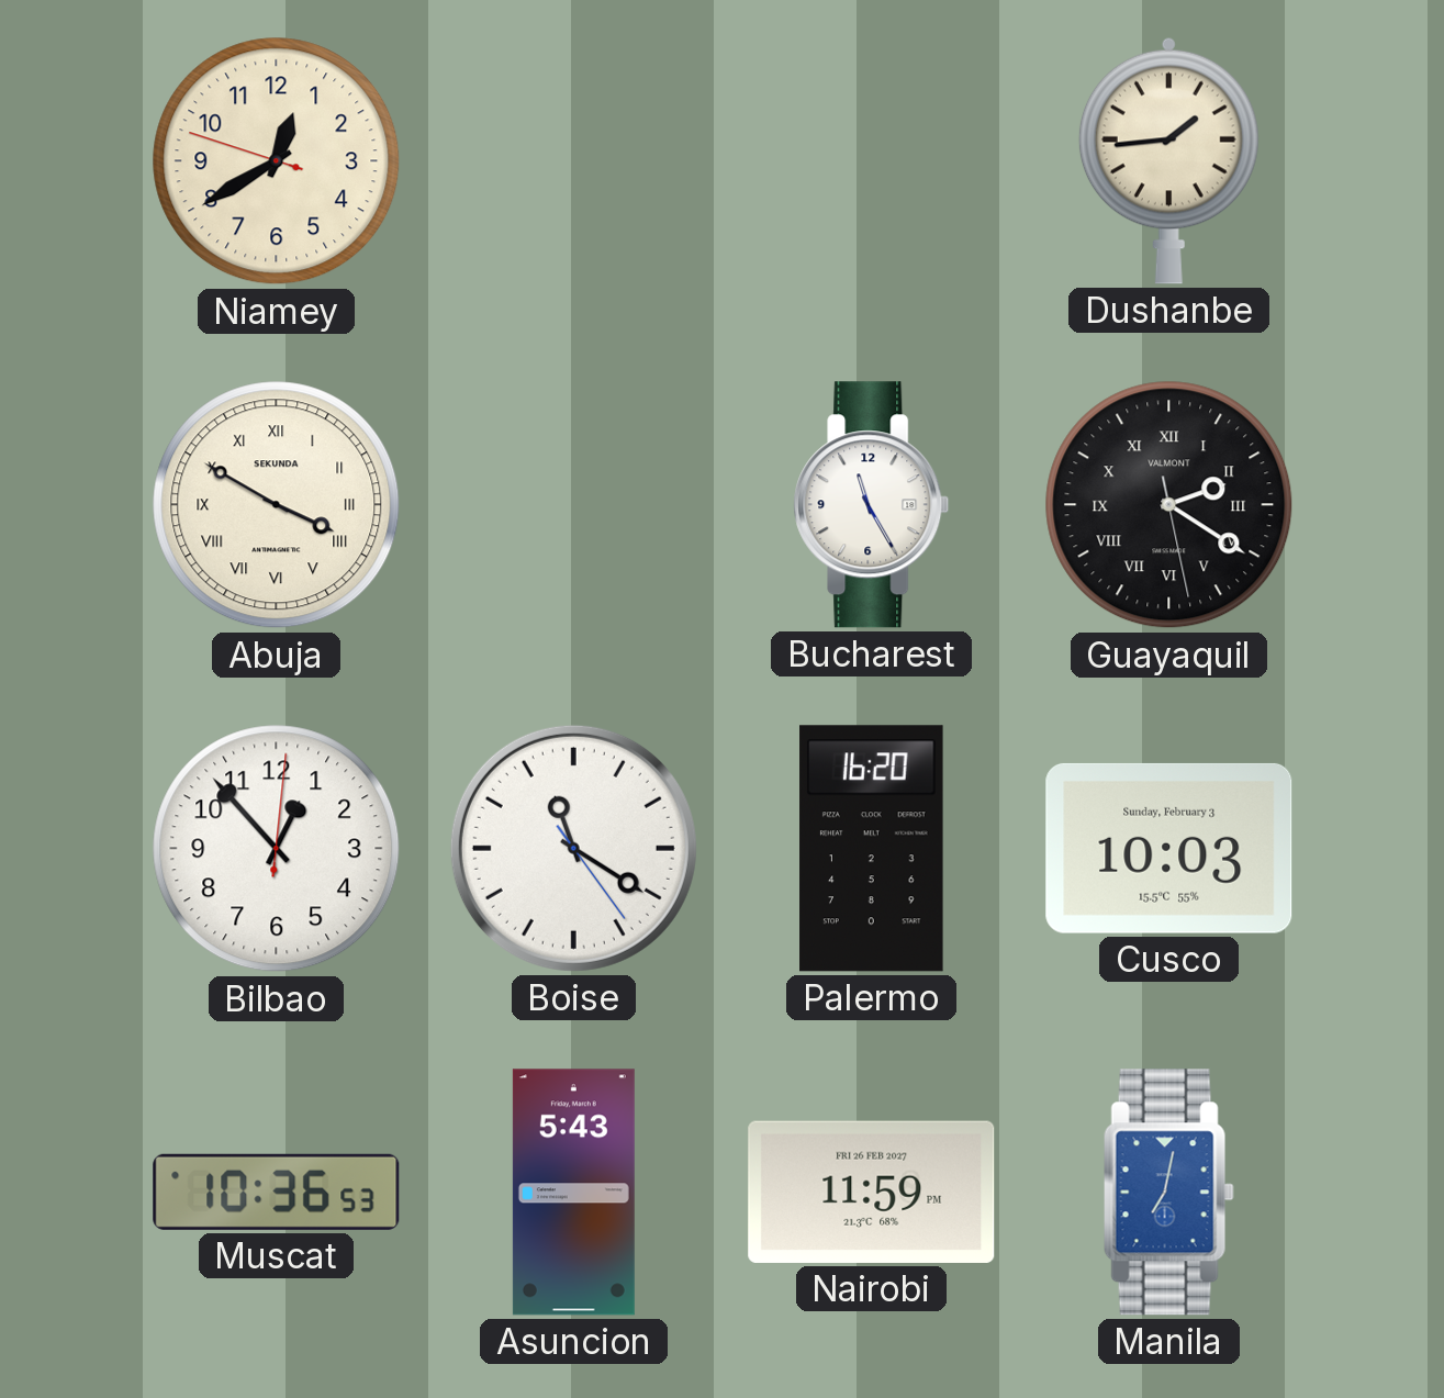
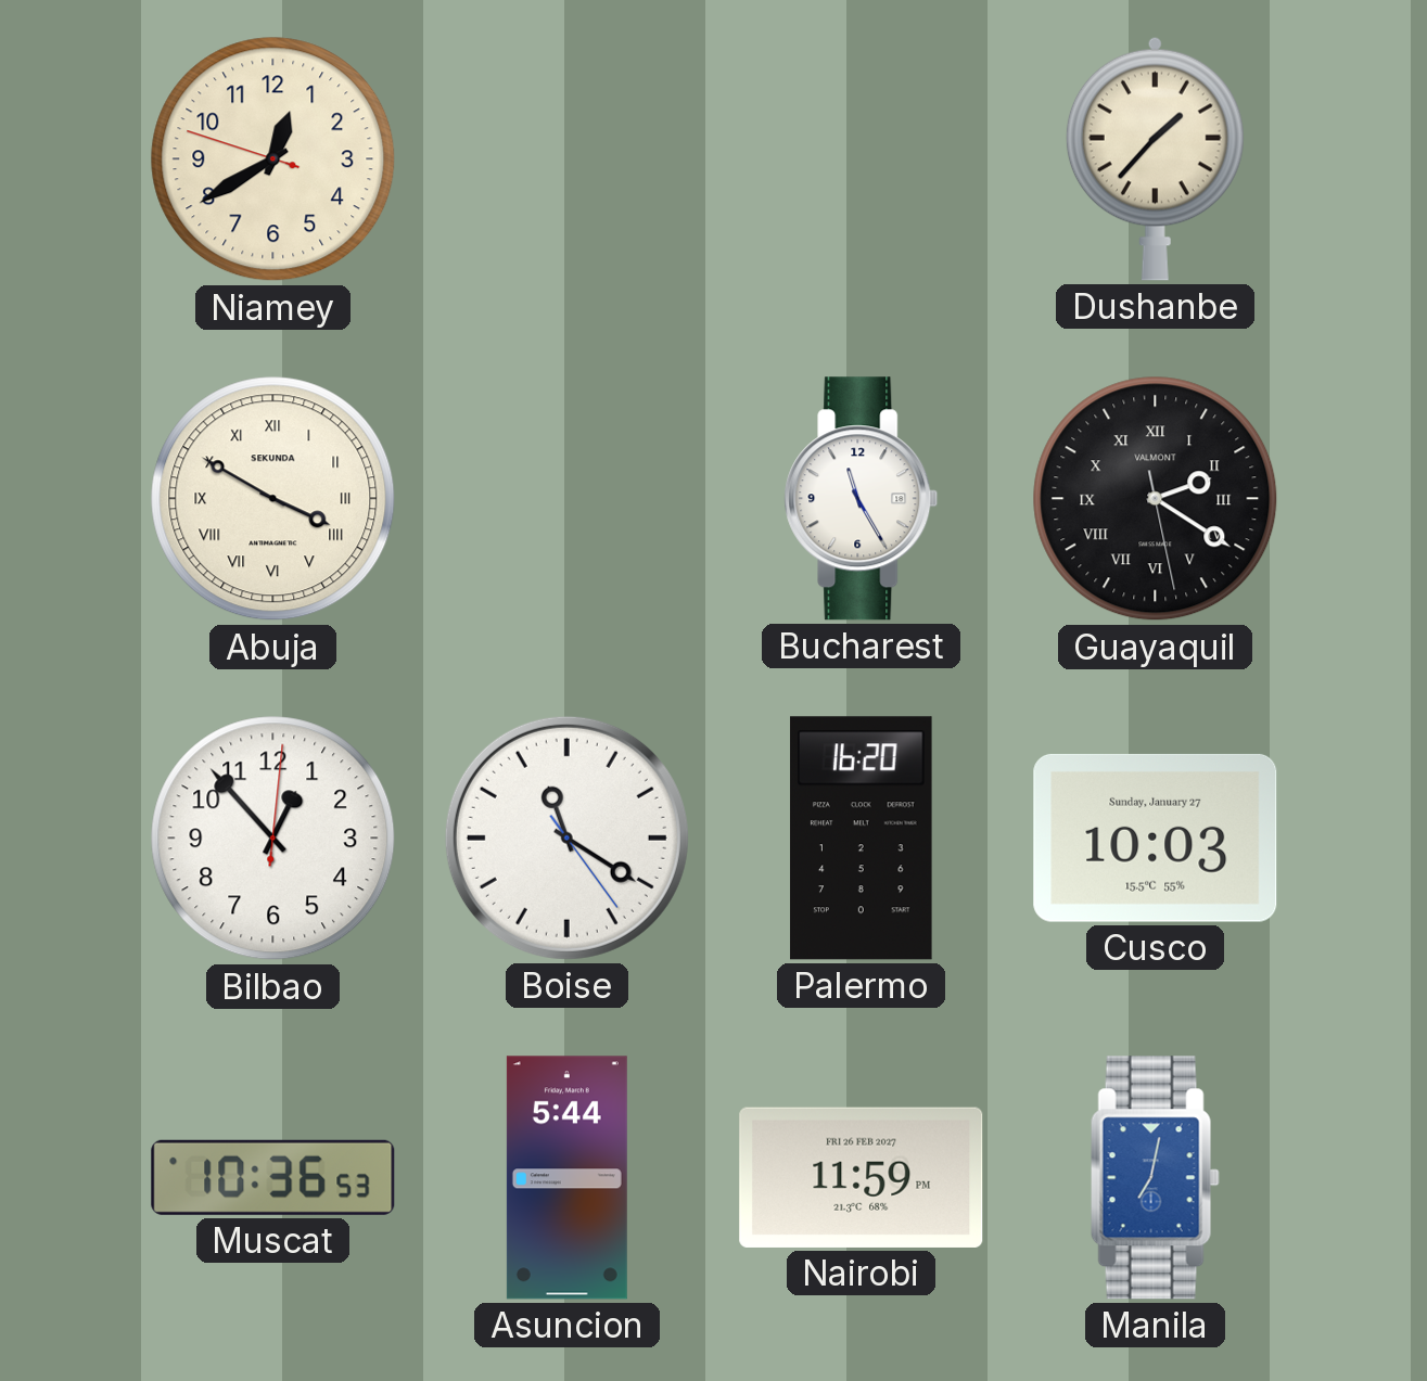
Dushanbe: 1:44 -> 1:37
Cusco date: Sunday, February 3 -> Sunday, January 27
Asuncion: 5:43 -> 5:44
